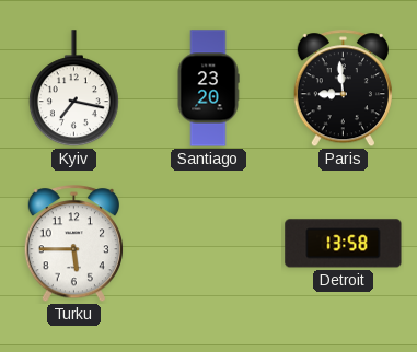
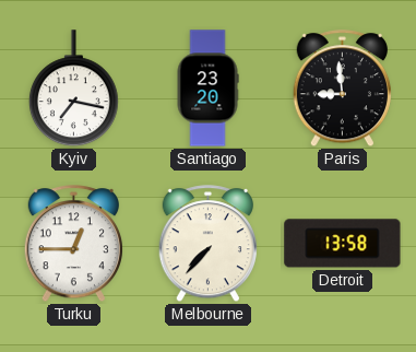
Turku: 5:45 -> 12:45
Melbourne: none -> 7:37
